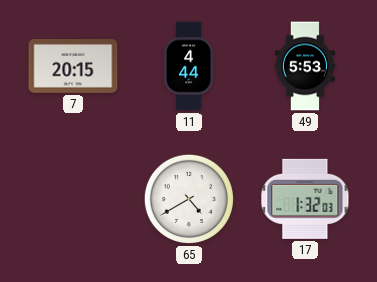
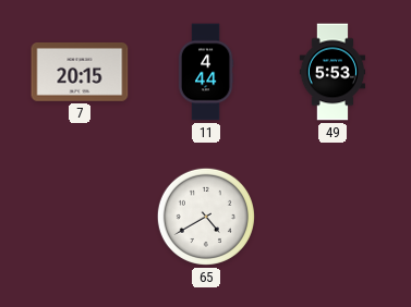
17: 1:32 -> none
